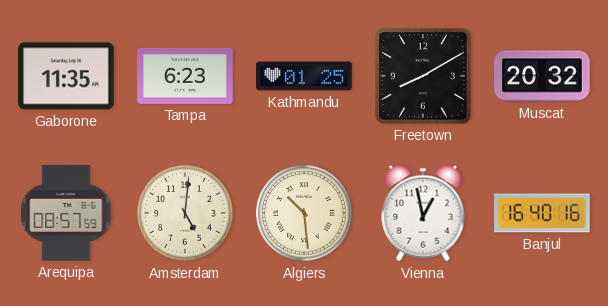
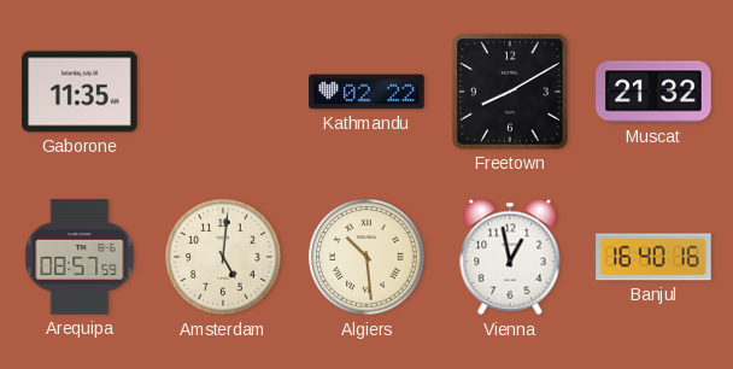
Tampa: 6:23 -> none
Kathmandu: 01:25 -> 02:22
Muscat: 20:32 -> 21:32
